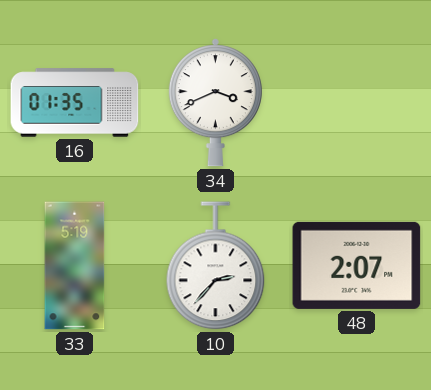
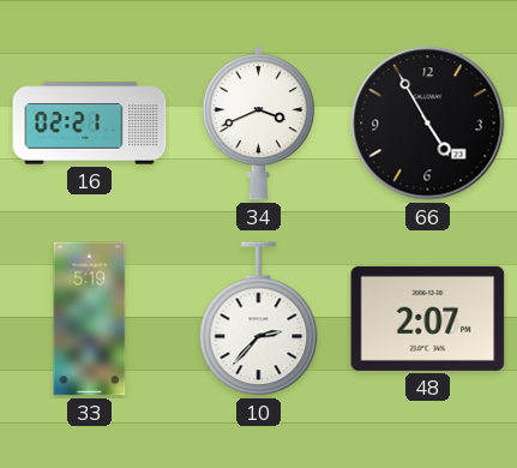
16: 01:35 -> 02:21
66: none -> 4:55
